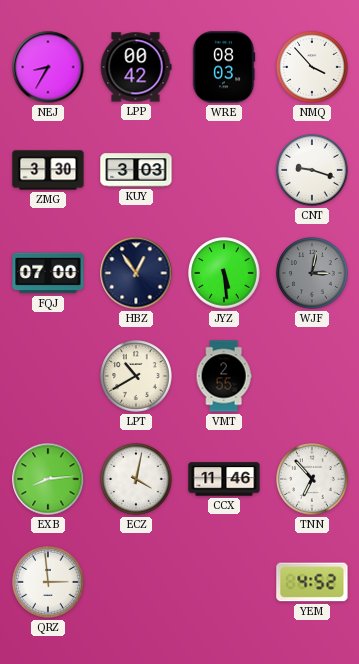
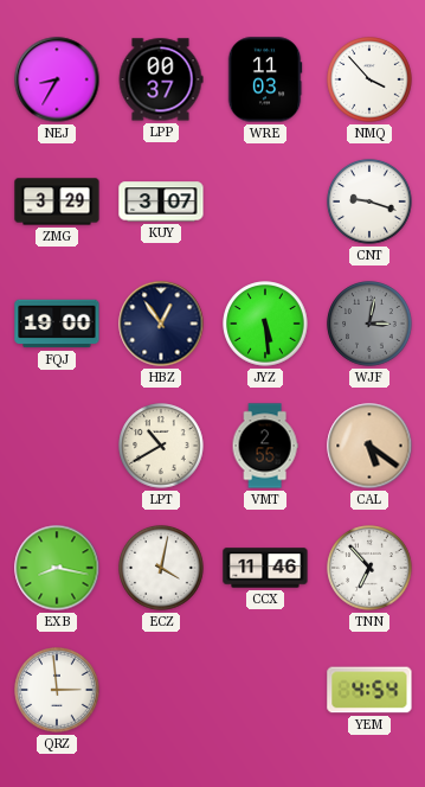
LPP: 00:42 -> 00:37
WRE: 08:03 -> 11:03
ZMG: 3:30 -> 3:29
KUY: 3:03 -> 3:07
FQJ: 07:00 -> 19:00
CAL: none -> 5:21
EXB: 8:14 -> 8:17
YEM: 4:52 -> 4:54
